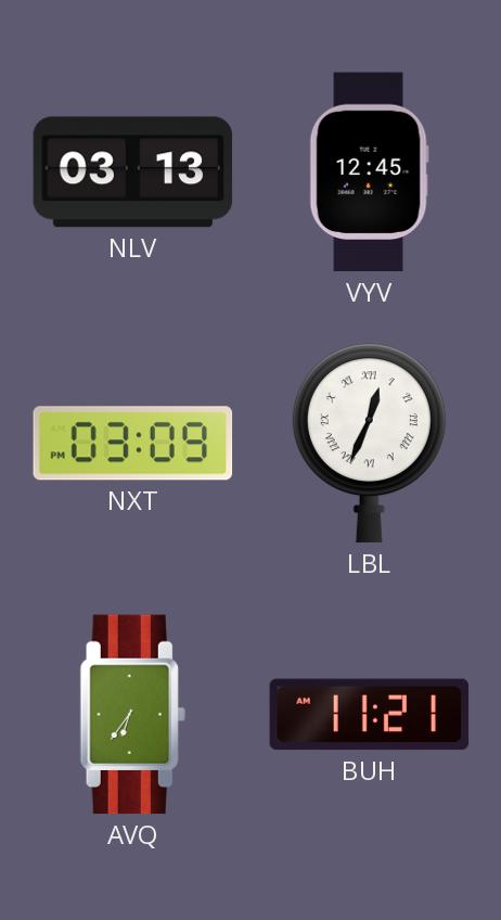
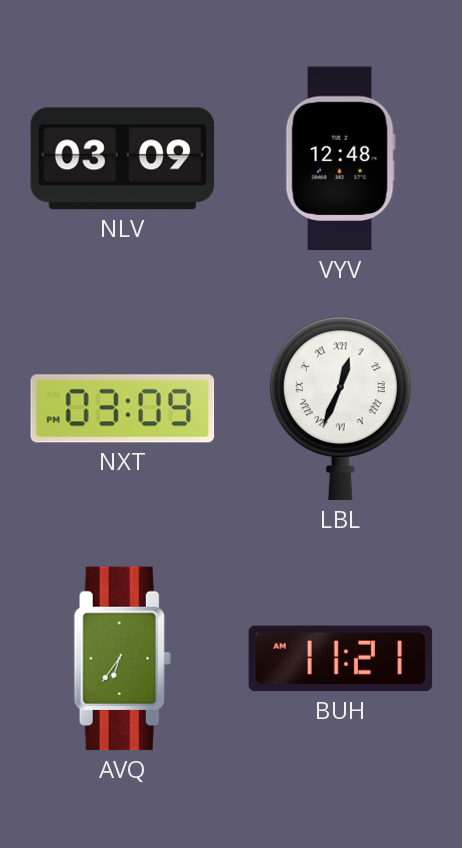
NLV: 03:13 -> 03:09
VYV: 12:45 -> 12:48
